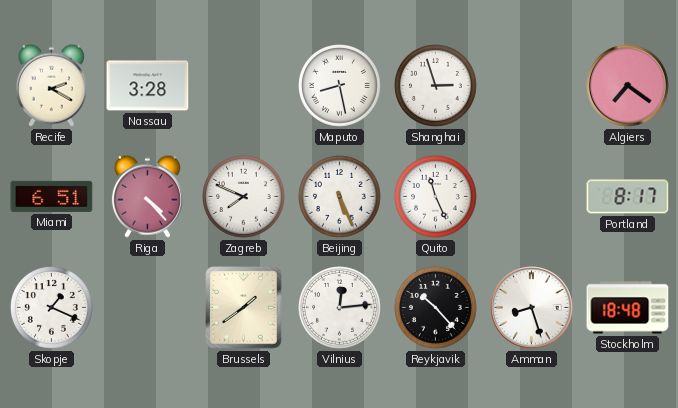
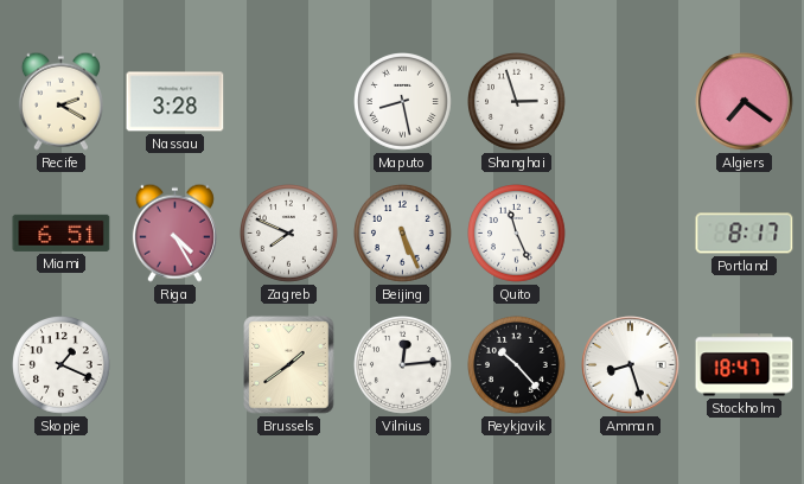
Riga: 4:23 -> 4:25
Stockholm: 18:48 -> 18:47
